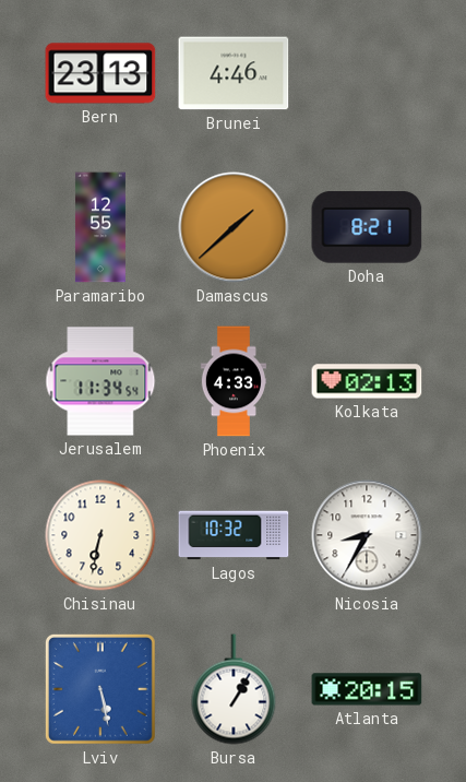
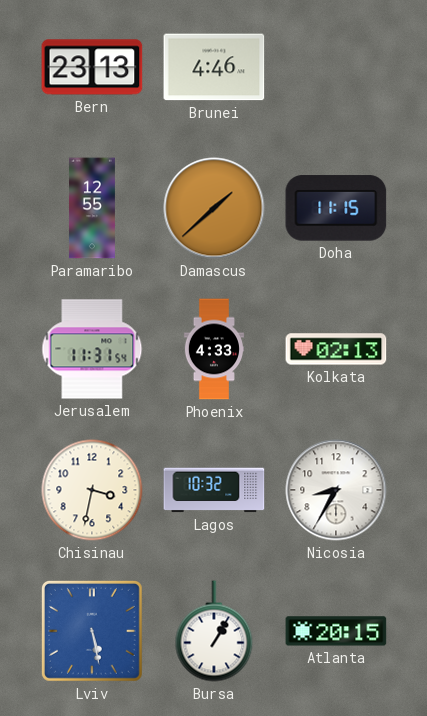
Doha: 8:21 -> 11:15
Jerusalem: 11:34 -> 11:31
Chisinau: 6:32 -> 3:32
